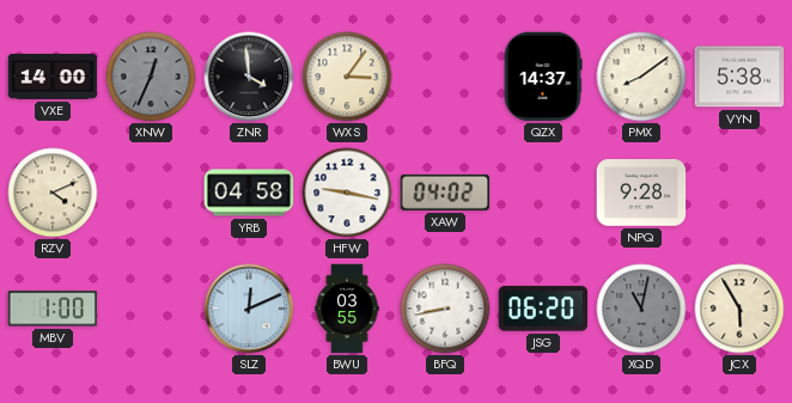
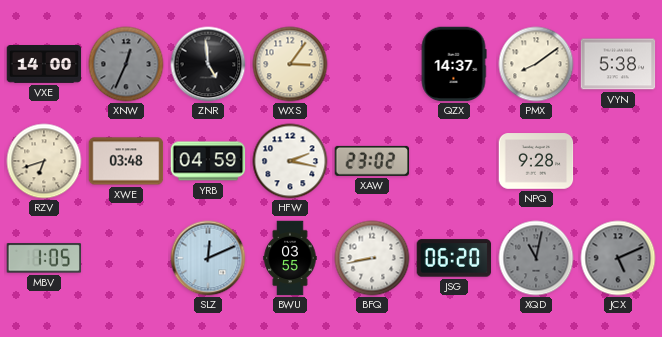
ZNR: 3:59 -> 4:59
RZV: 4:11 -> 6:42
XWE: none -> 03:48
YRB: 04:58 -> 04:59
HFW: 9:17 -> 2:17
XAW: 04:02 -> 23:02
MBV: 1:00 -> 1:05
JCX: 5:55 -> 5:11
JCX dial: cream -> grey
